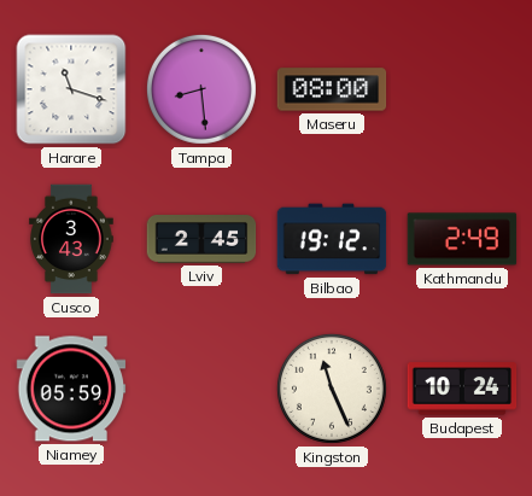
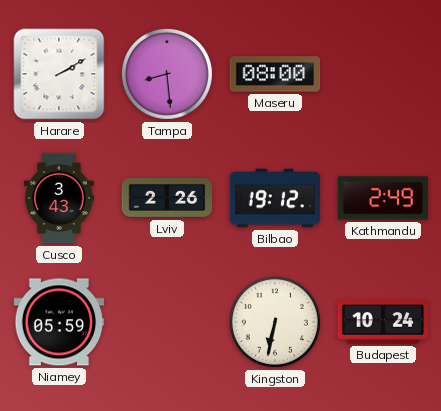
Harare: 11:18 -> 2:10
Lviv: 2:45 -> 2:26
Kingston: 11:26 -> 6:32
